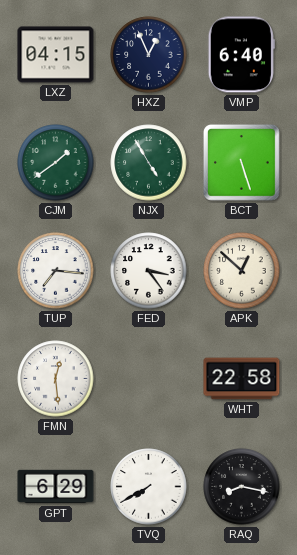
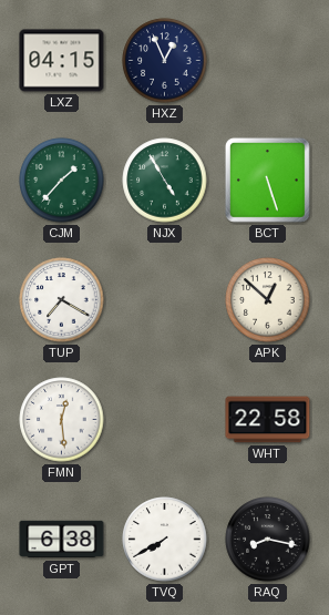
VMP: 6:40 -> none
CJM: 1:39 -> 1:37
TUP: 7:16 -> 7:20
FED: 3:24 -> none
GPT: 6:29 -> 6:38
